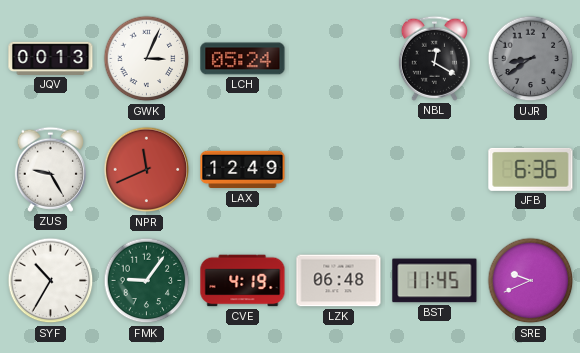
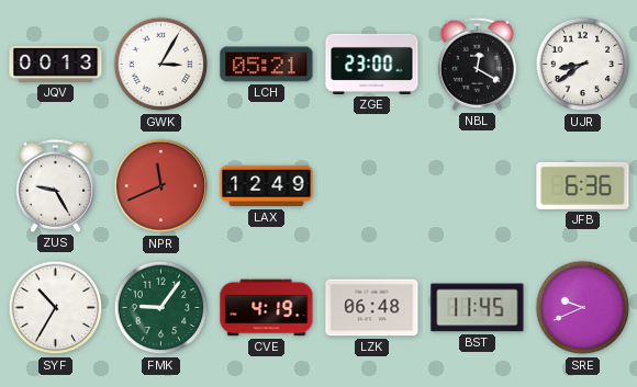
GWK: 3:04 -> 3:05
LCH: 05:24 -> 05:21
ZGE: none -> 23:00
UJR dial: grey -> white
